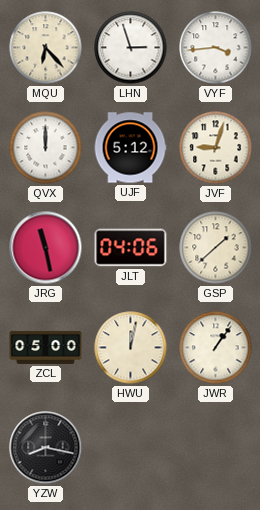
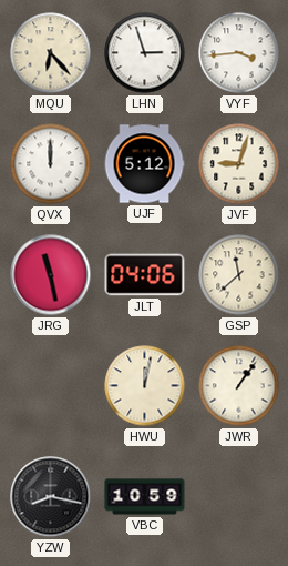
GSP: 1:38 -> 11:38
ZCL: 05:00 -> none
VBC: none -> 10:59
